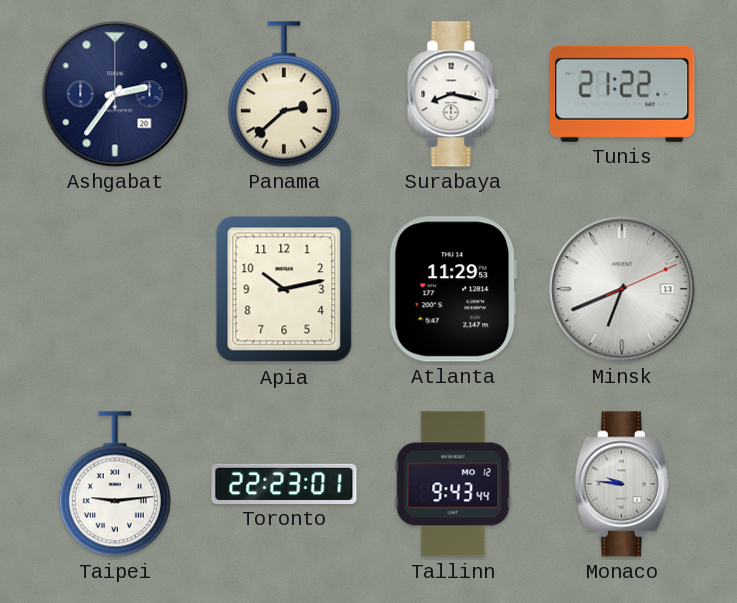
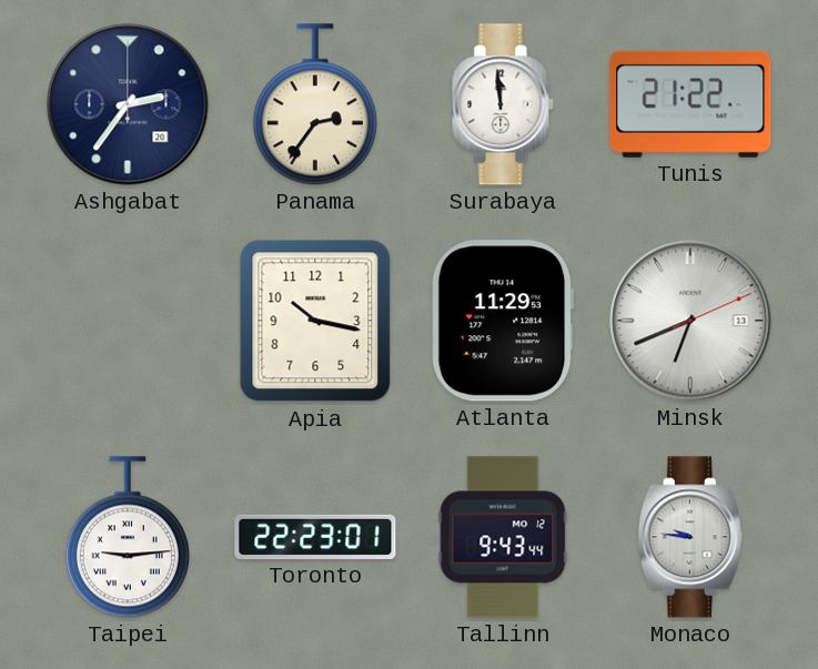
Panama: 2:38 -> 2:36
Surabaya: 8:17 -> 11:59
Apia: 10:13 -> 10:17
